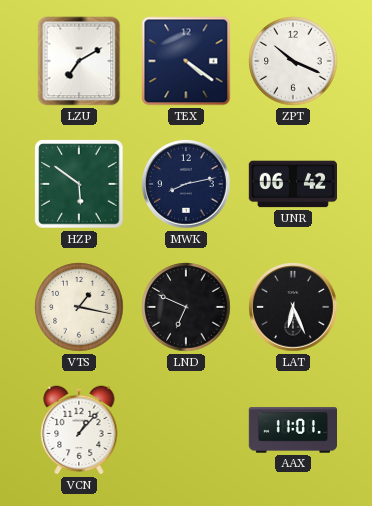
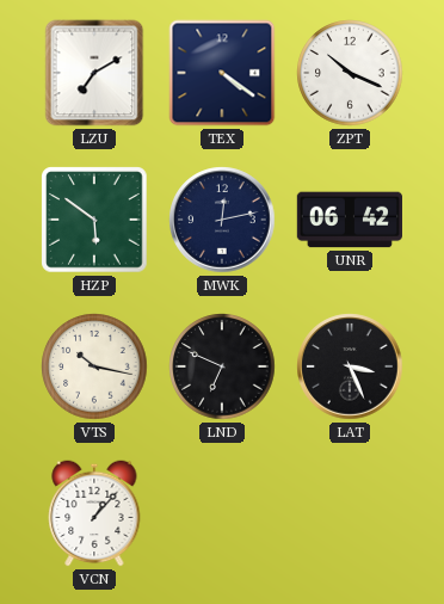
MWK: 8:13 -> 12:13
VTS: 1:17 -> 10:17
LAT: 6:26 -> 3:26
AAX: 11:01 -> none
